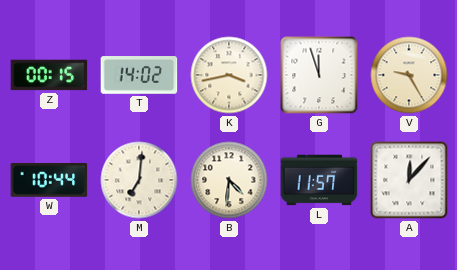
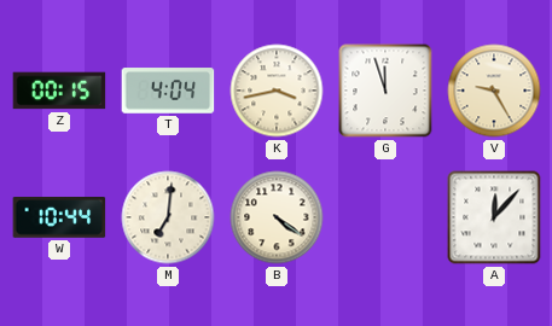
T: 14:02 -> 4:04
B: 4:31 -> 4:21
L: 11:57 -> none
